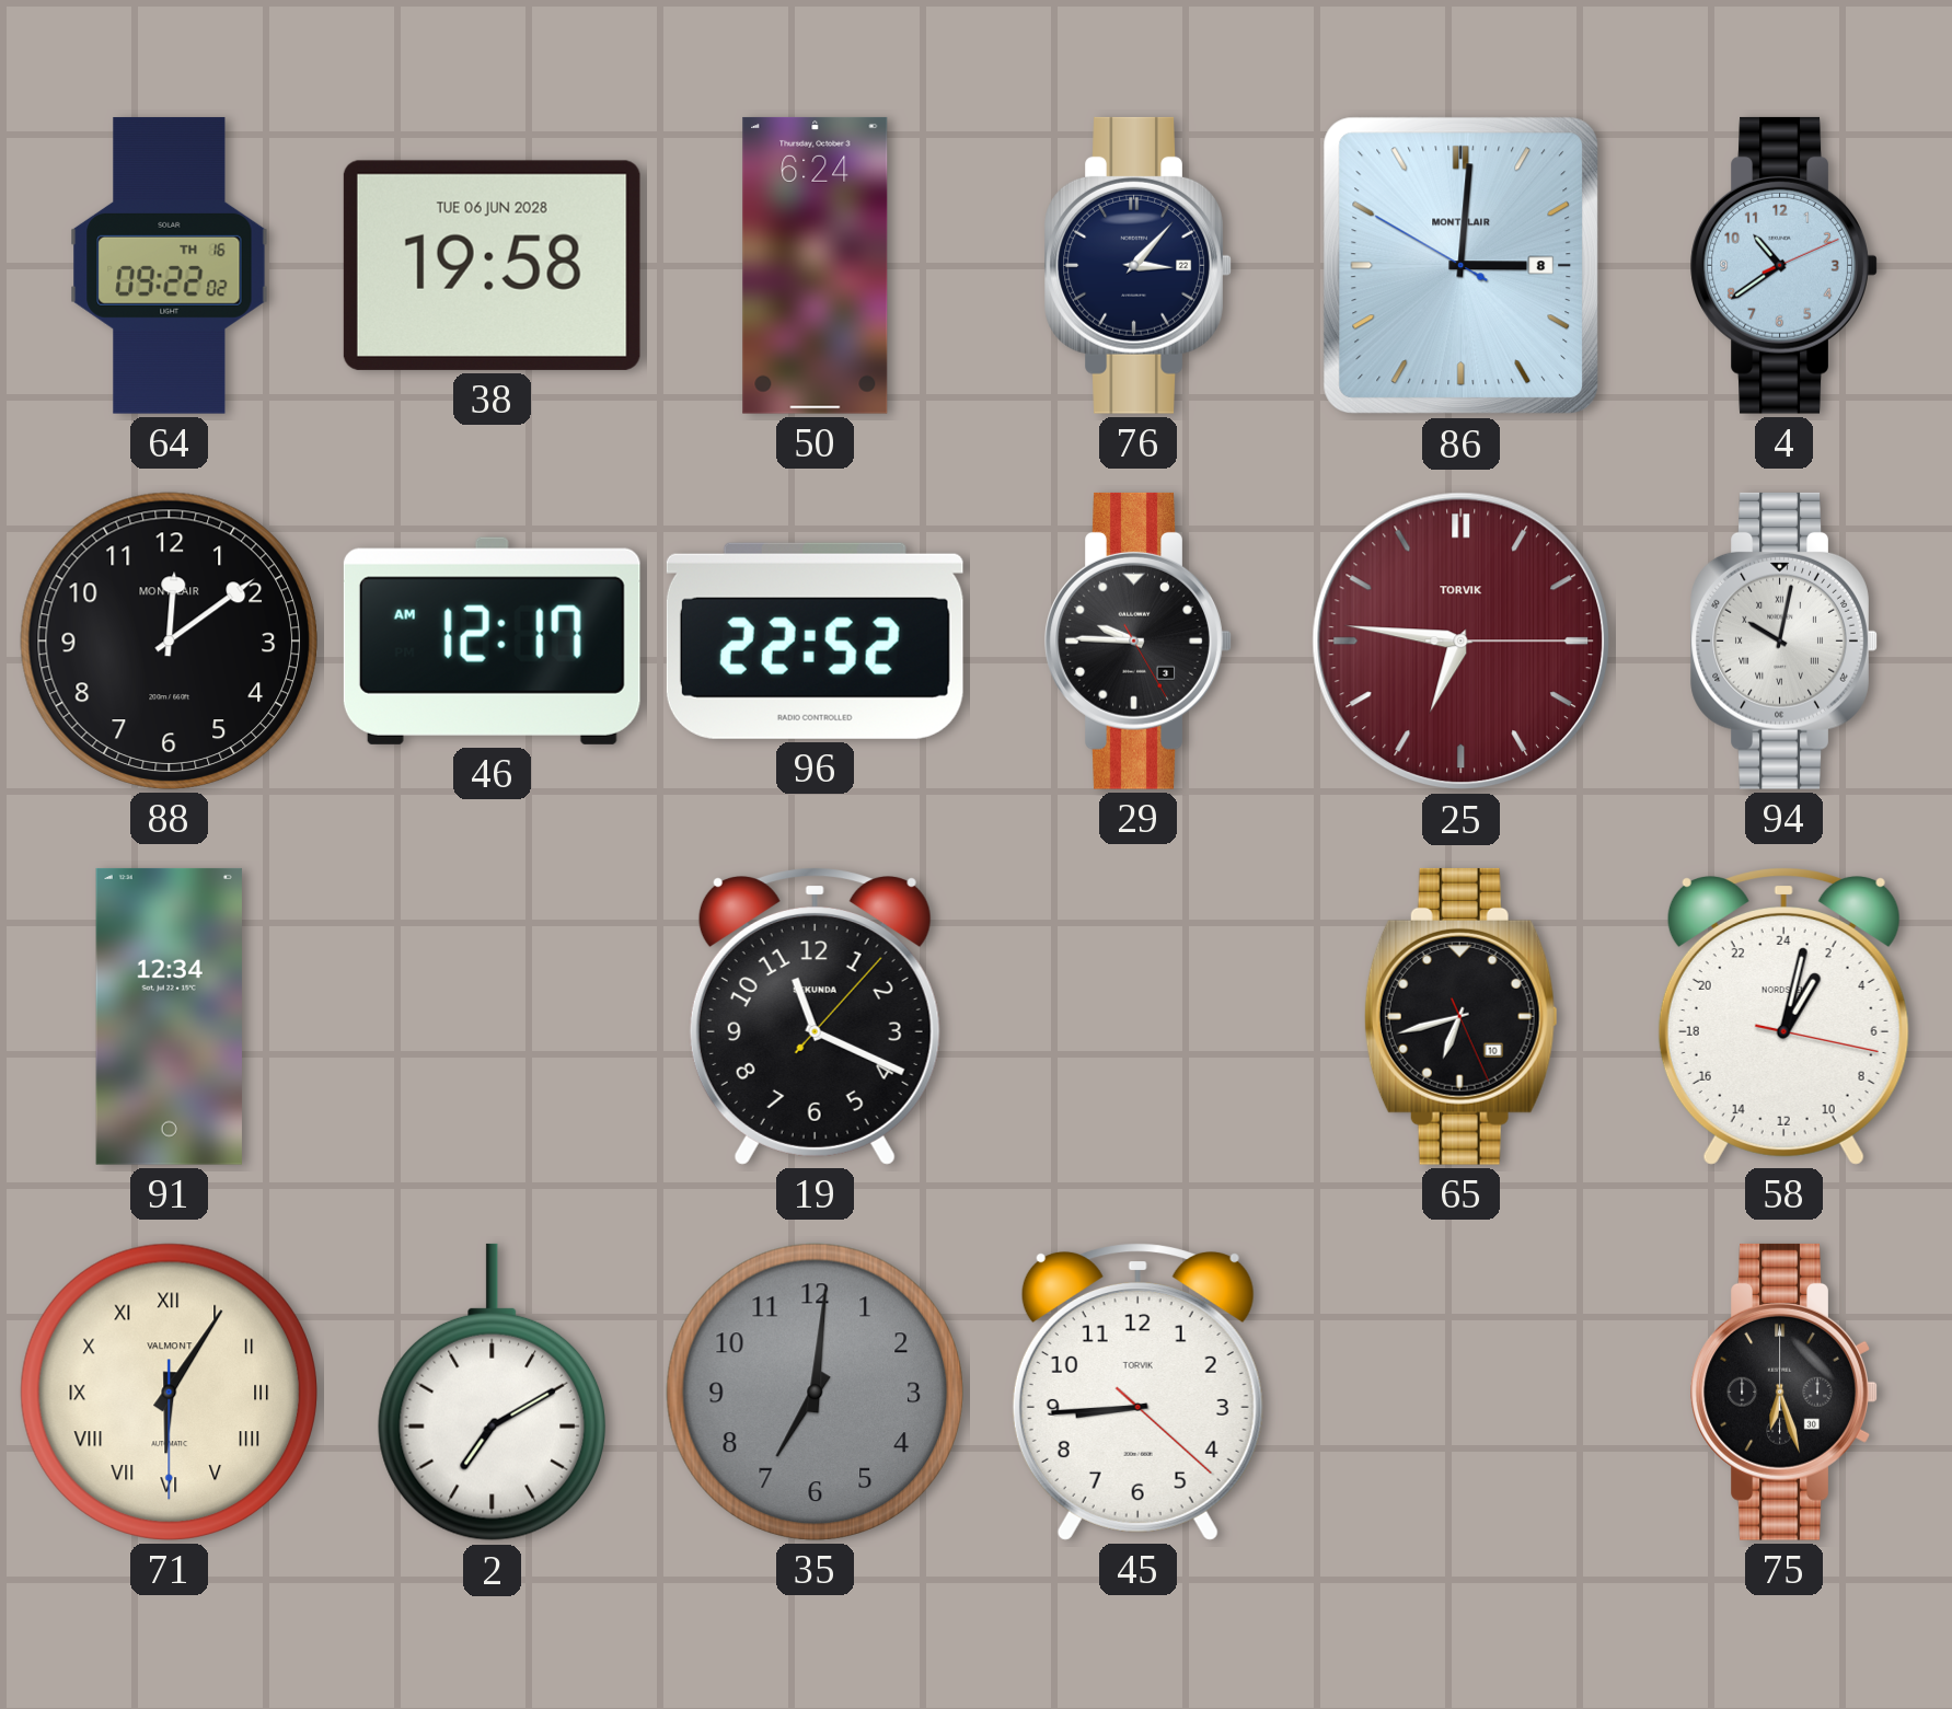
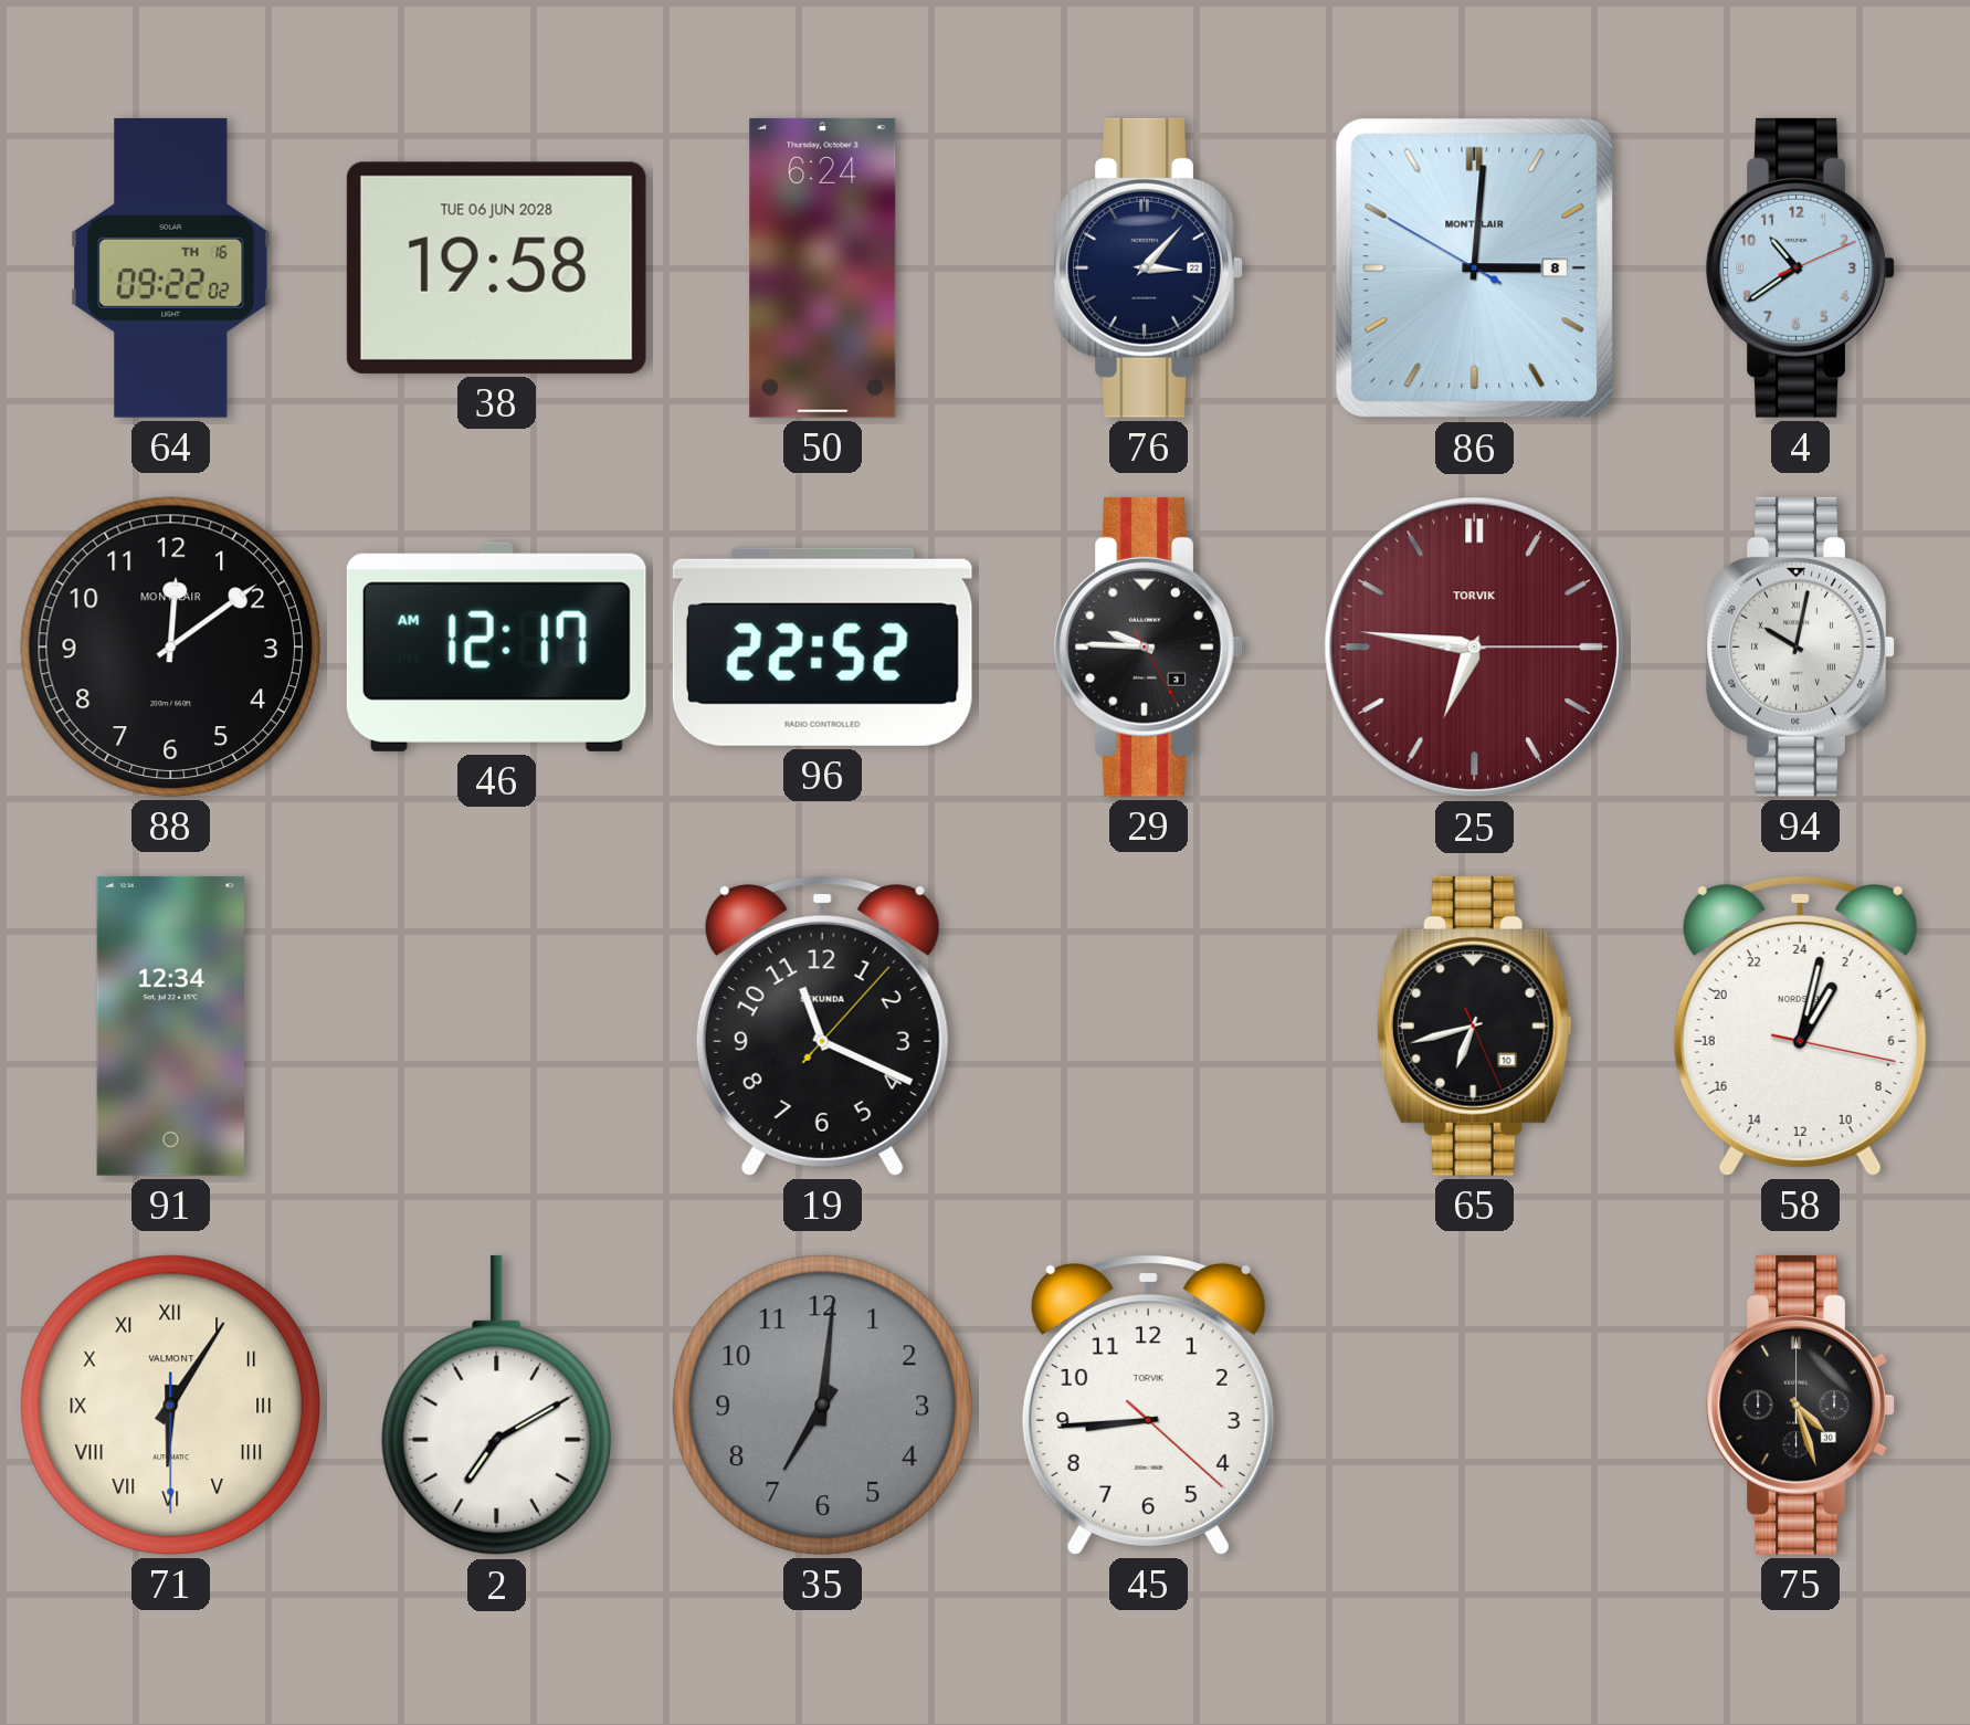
75: 6:27 -> 4:27
